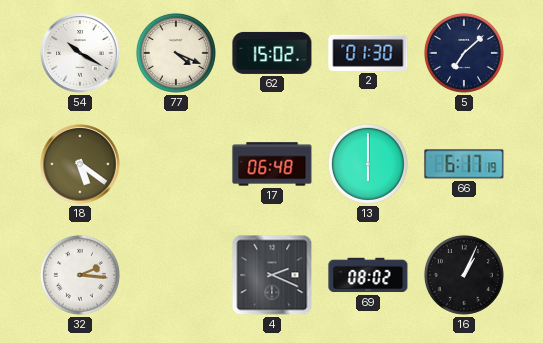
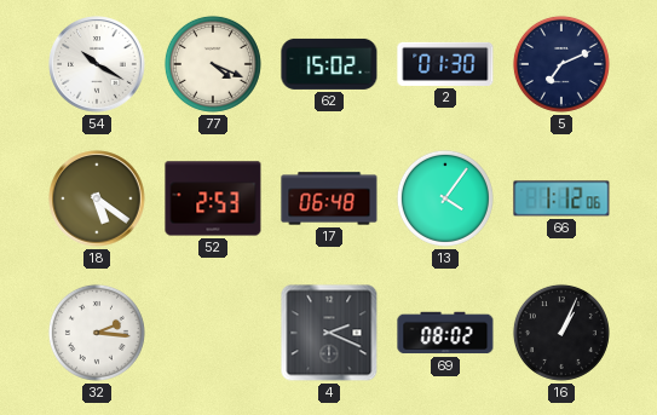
5: 7:08 -> 7:11
52: none -> 2:53
13: 6:00 -> 4:06
66: 6:17 -> 1:12
